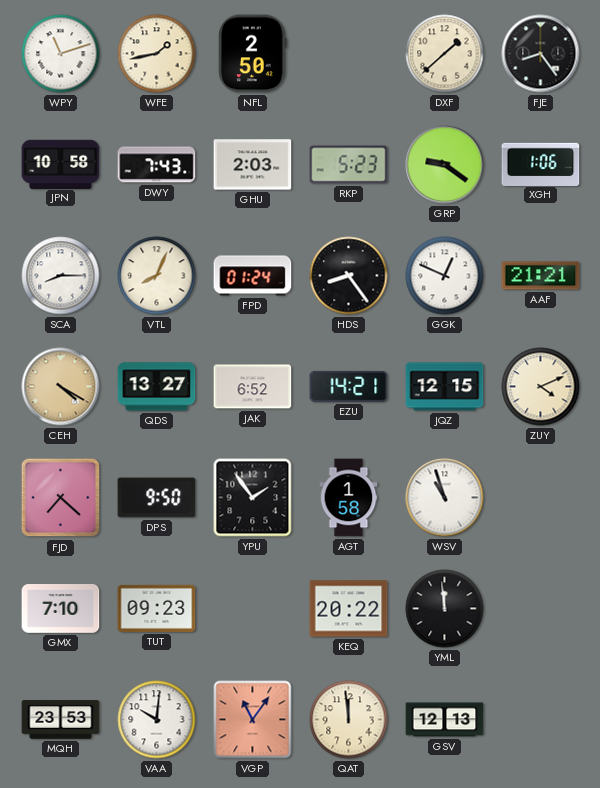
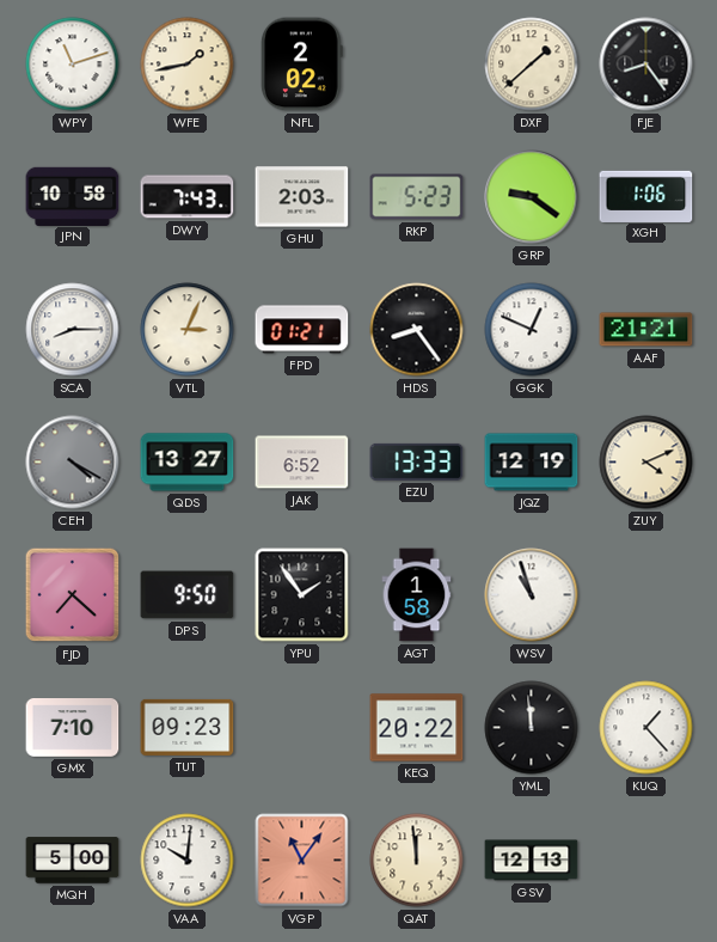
NFL: 2:50 -> 2:02
VTL: 8:04 -> 3:04
FPD: 01:24 -> 01:21
CEH dial: champagne -> grey
EZU: 14:21 -> 13:33
JQZ: 12:15 -> 12:19
KUQ: none -> 1:23
MQH: 23:53 -> 5:00
